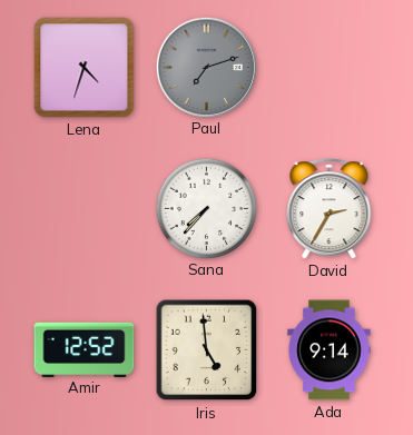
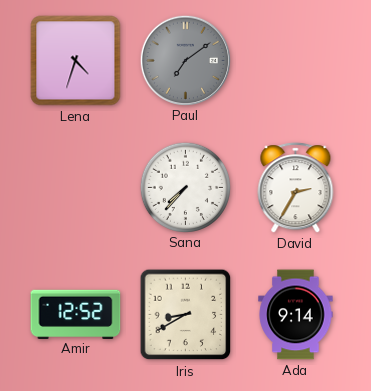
Paul: 7:12 -> 7:09
Iris: 4:59 -> 8:40
